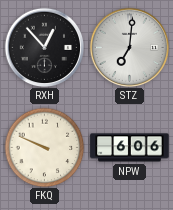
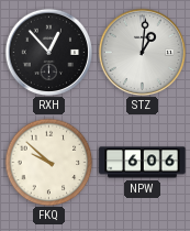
STZ: 7:01 -> 1:01
FKQ: 9:49 -> 9:52
